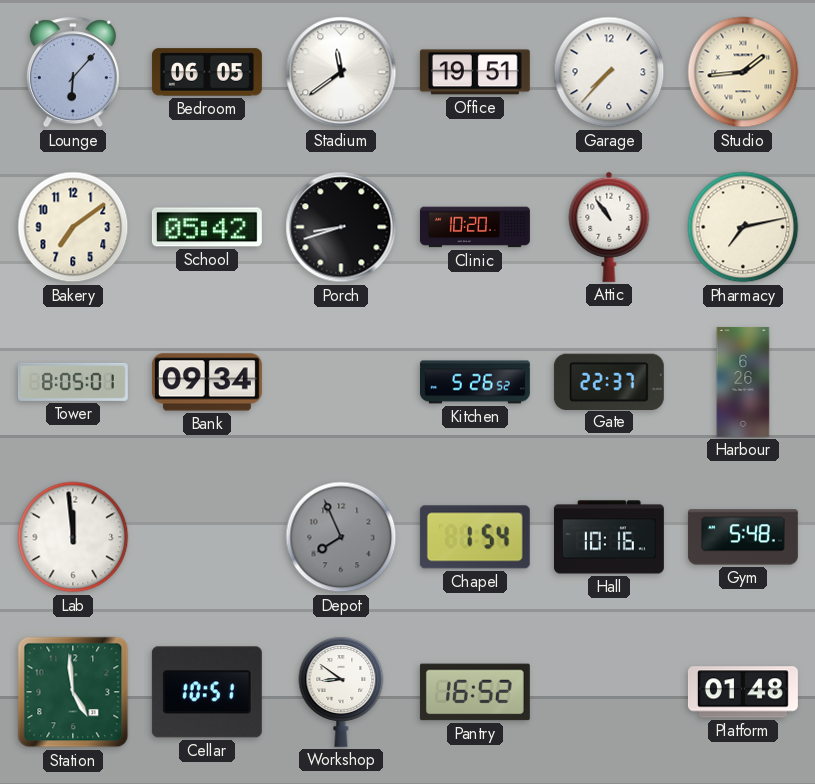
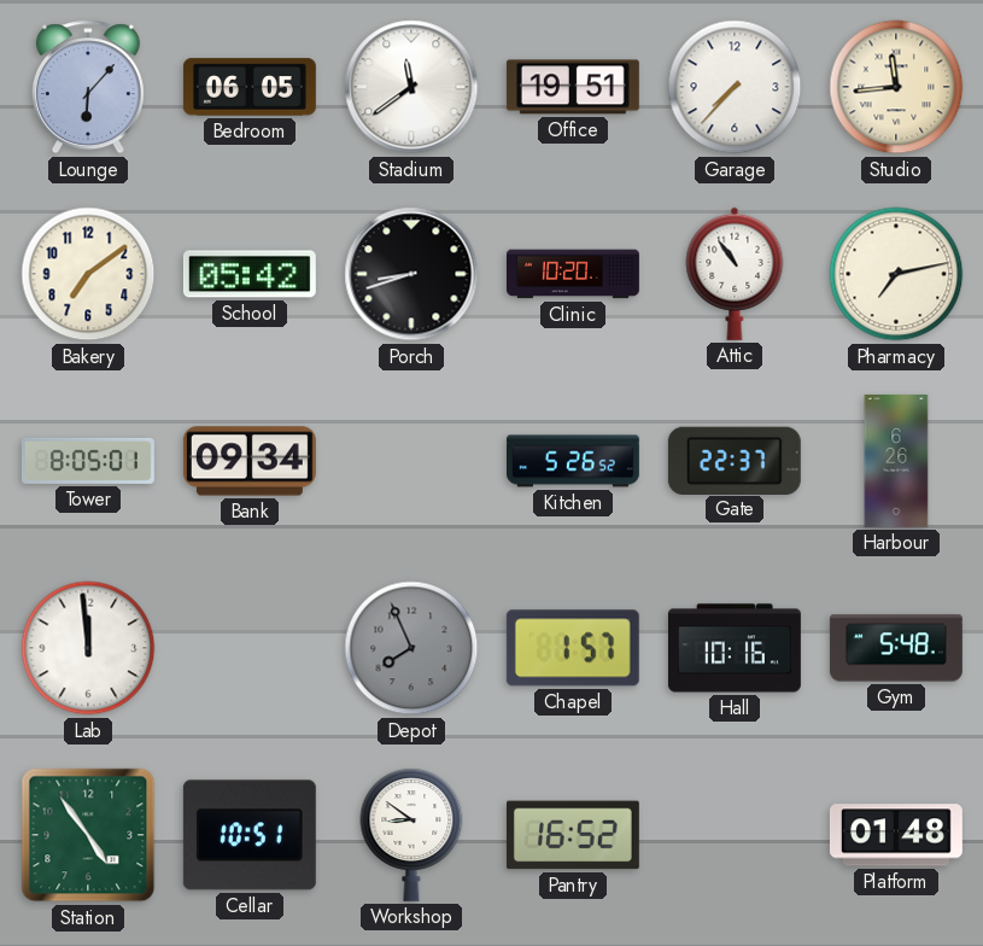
Studio: 1:44 -> 11:44
Chapel: 1:54 -> 1:57
Station: 4:59 -> 4:54
